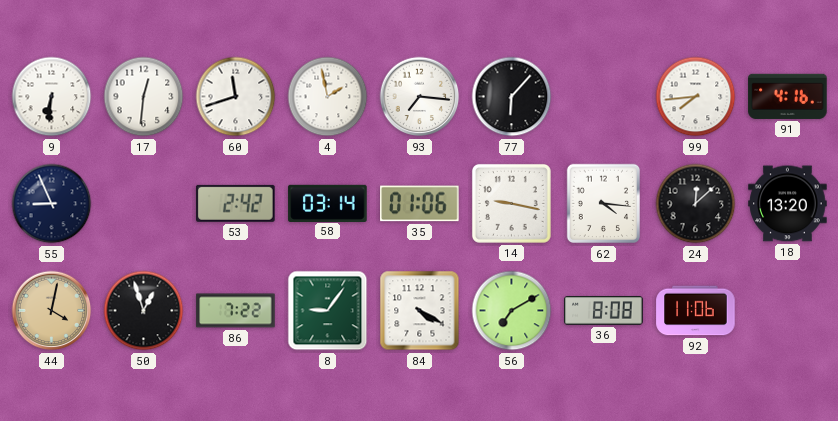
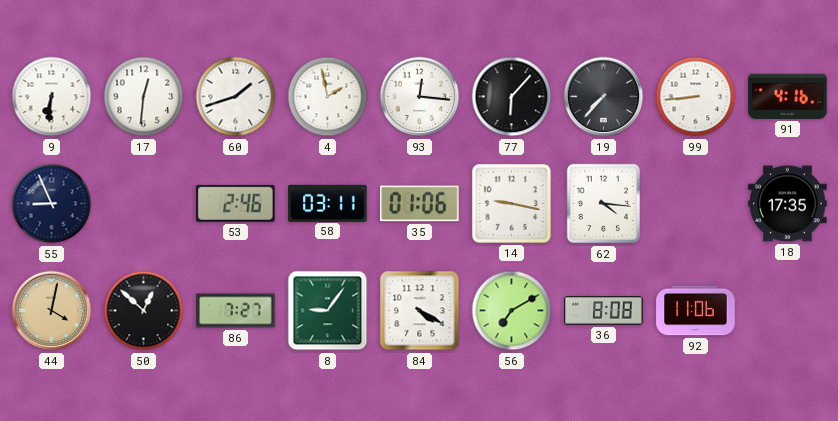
60: 11:42 -> 1:42
93: 7:16 -> 12:16
19: none -> 7:37
99: 7:44 -> 8:44
53: 2:42 -> 2:46
58: 03:14 -> 03:11
24: 12:08 -> none
18: 13:20 -> 17:35
50: 12:57 -> 12:52
86: 7:22 -> 7:27
